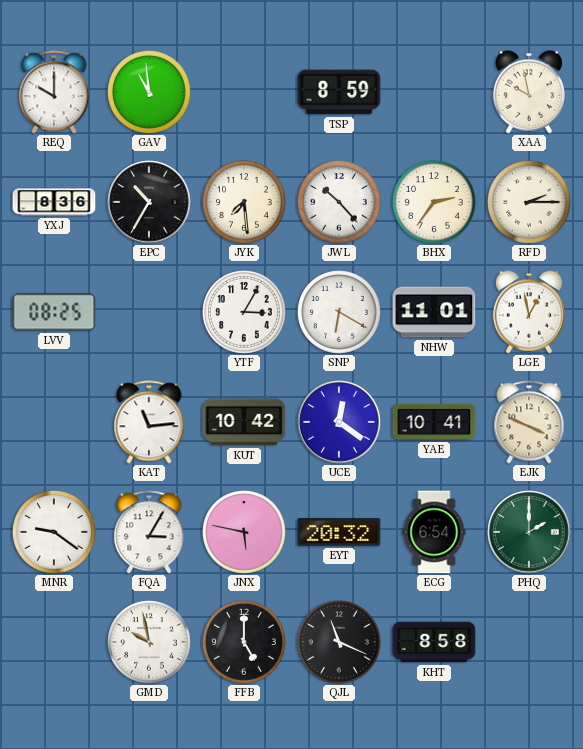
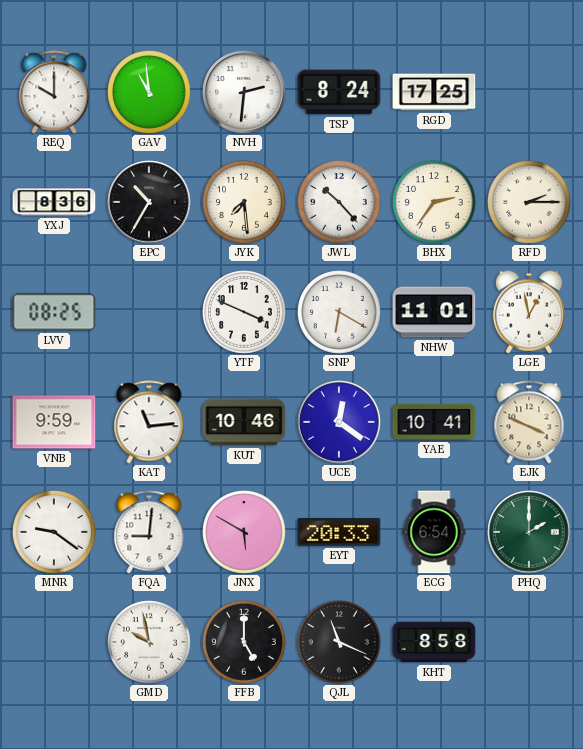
NVH: none -> 2:31
TSP: 8:59 -> 8:24
RGD: none -> 17:25
XAA: 9:58 -> none
YTF: 3:05 -> 3:49
VNB: none -> 9:59
KUT: 10:42 -> 10:46
FQA: 3:05 -> 9:01
JNX: 5:47 -> 5:50
EYT: 20:32 -> 20:33
